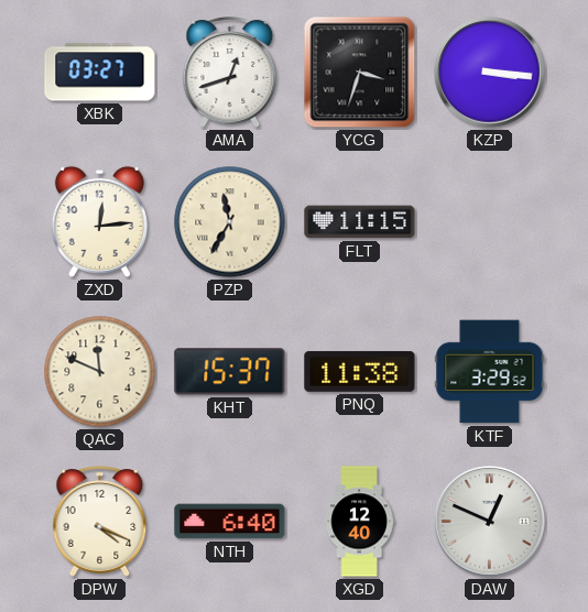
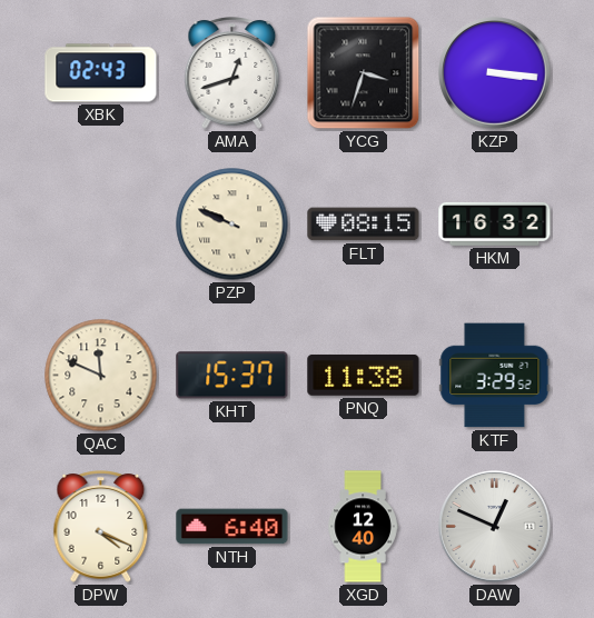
XBK: 03:27 -> 02:43
ZXD: 12:14 -> none
PZP: 11:35 -> 9:49
FLT: 11:15 -> 08:15
HKM: none -> 16:32
